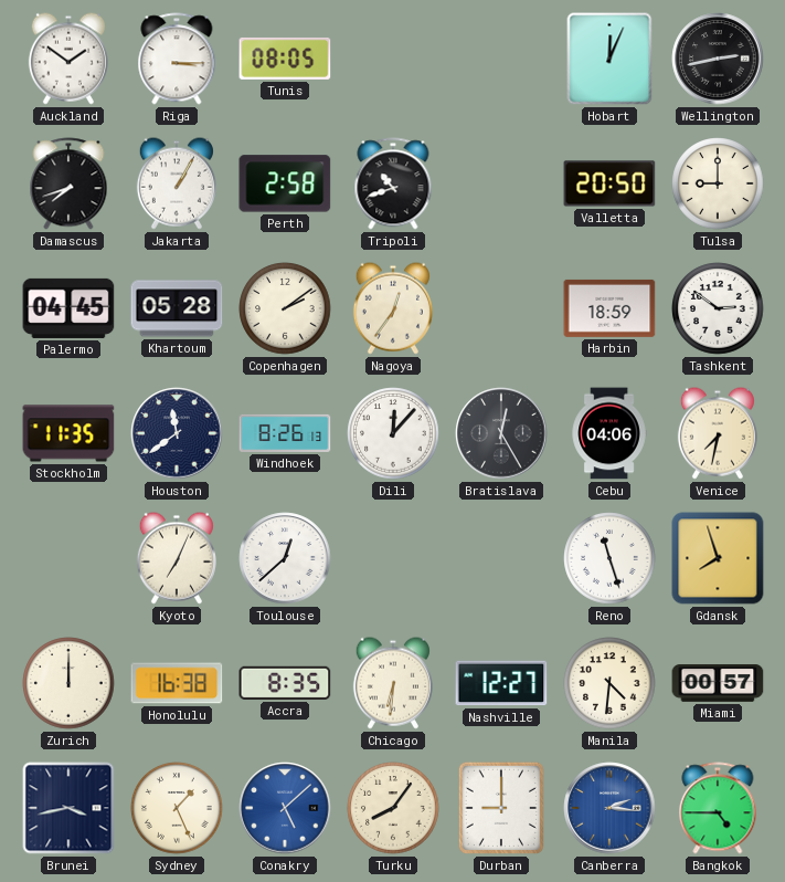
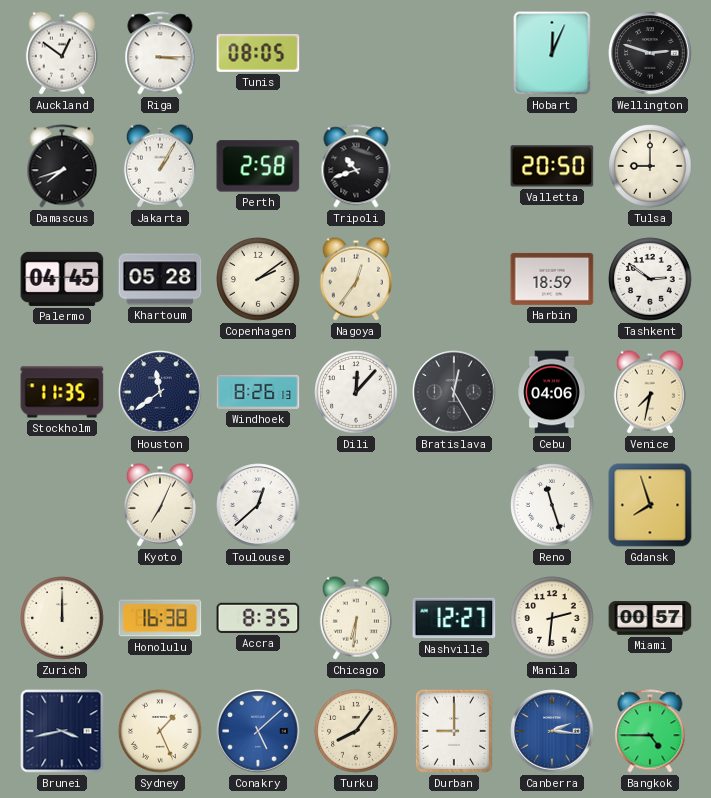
Auckland: 1:51 -> 12:51
Wellington: 2:43 -> 2:48
Manila: 4:31 -> 2:31
